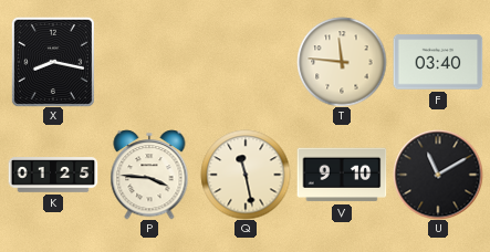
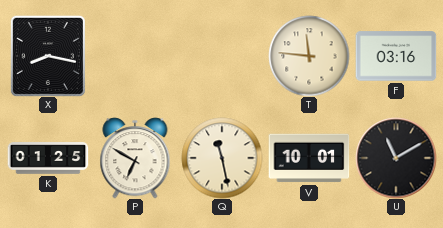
F: 03:40 -> 03:16
P: 3:46 -> 6:50
V: 9:10 -> 10:01
